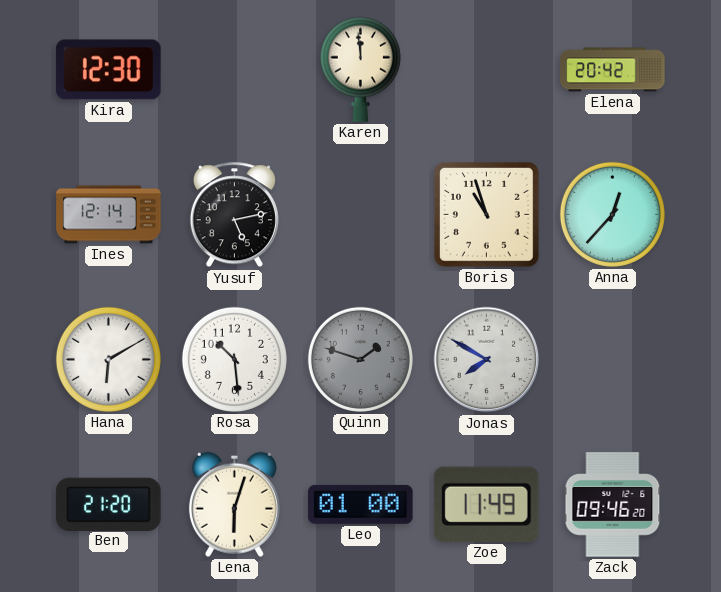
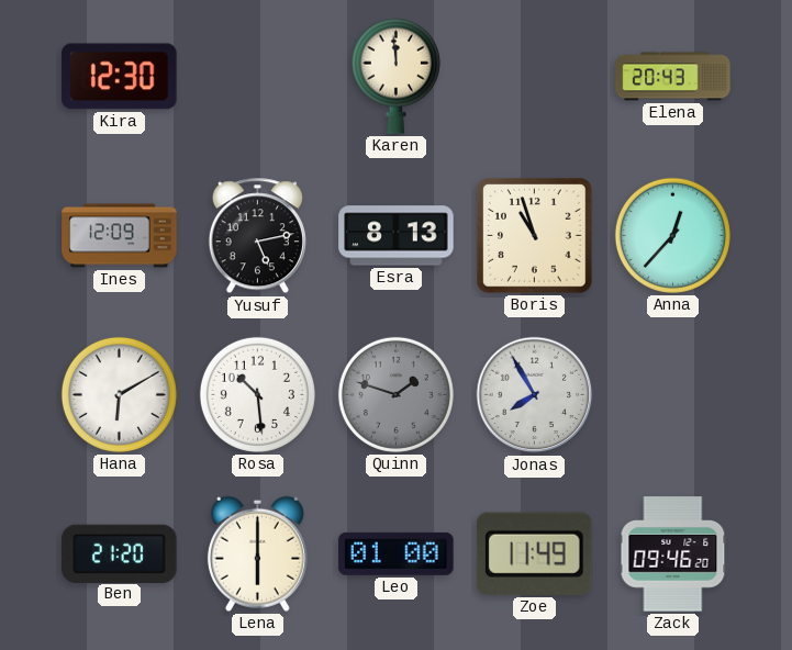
Elena: 20:42 -> 20:43
Ines: 12:14 -> 12:09
Esra: none -> 8:13
Jonas: 7:50 -> 7:55
Lena: 6:03 -> 6:00
